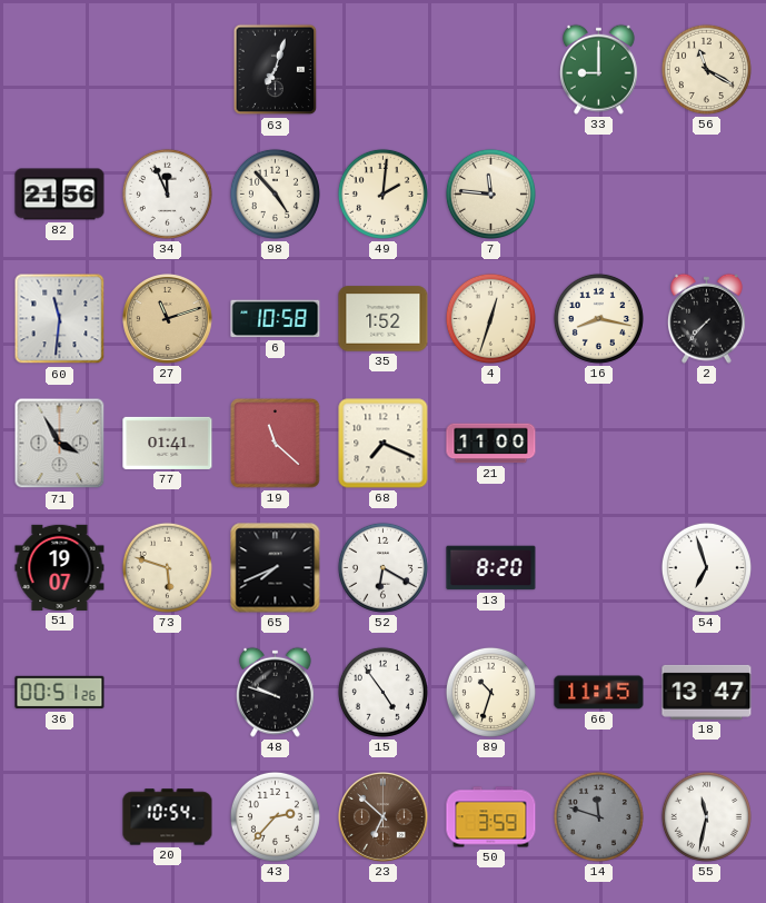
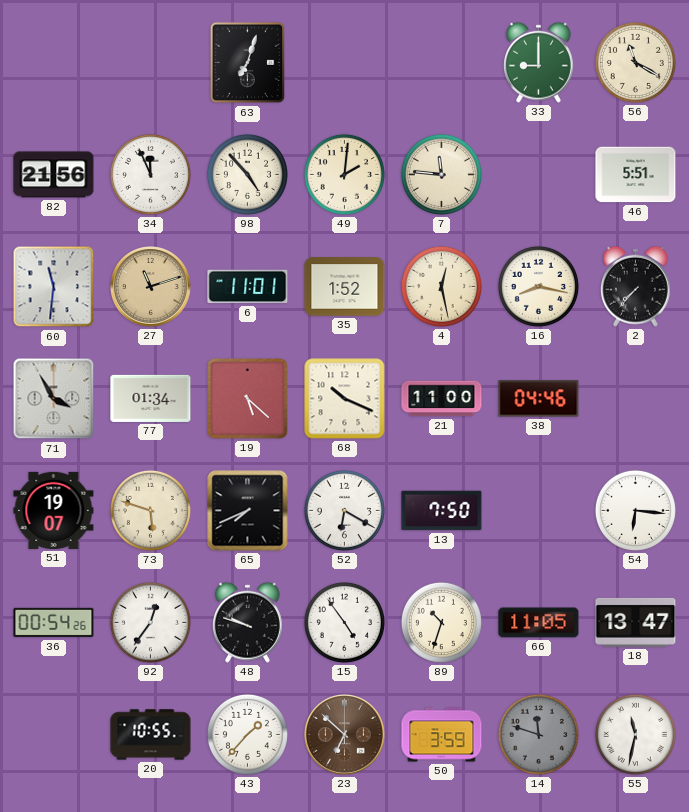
46: none -> 5:51
6: 10:58 -> 11:01
4: 12:33 -> 12:28
77: 01:41 -> 01:34
19: 11:22 -> 5:22
68: 7:19 -> 10:19
38: none -> 04:46
13: 8:20 -> 7:50
54: 6:57 -> 6:16
36: 00:51 -> 00:54
92: none -> 12:36
66: 11:15 -> 11:05
20: 10:54 -> 10:55
43: 2:37 -> 1:37
